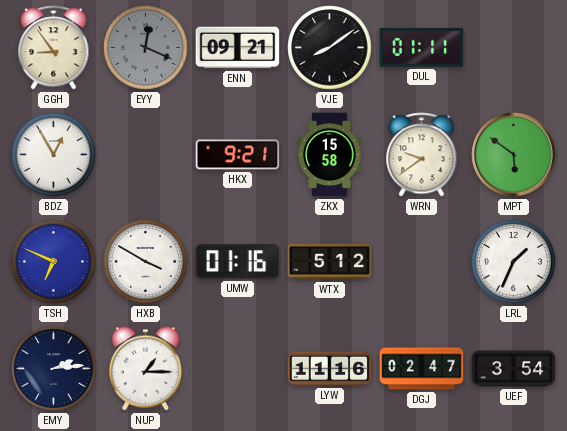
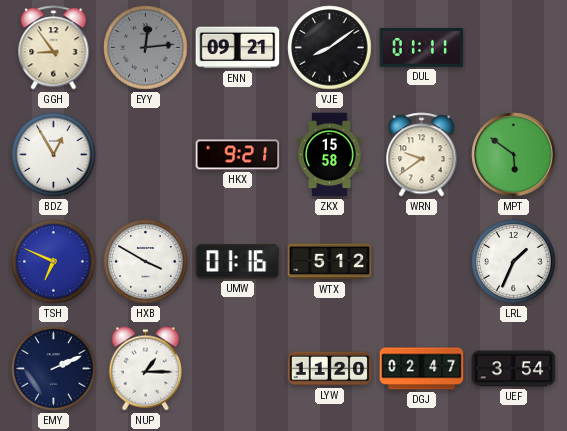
EYY: 12:19 -> 12:14
EMY: 2:14 -> 2:11
LYW: 11:16 -> 11:20
